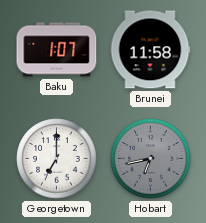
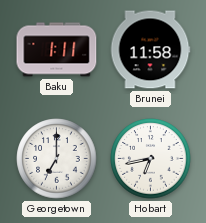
Baku: 1:07 -> 1:11
Hobart dial: grey -> white
